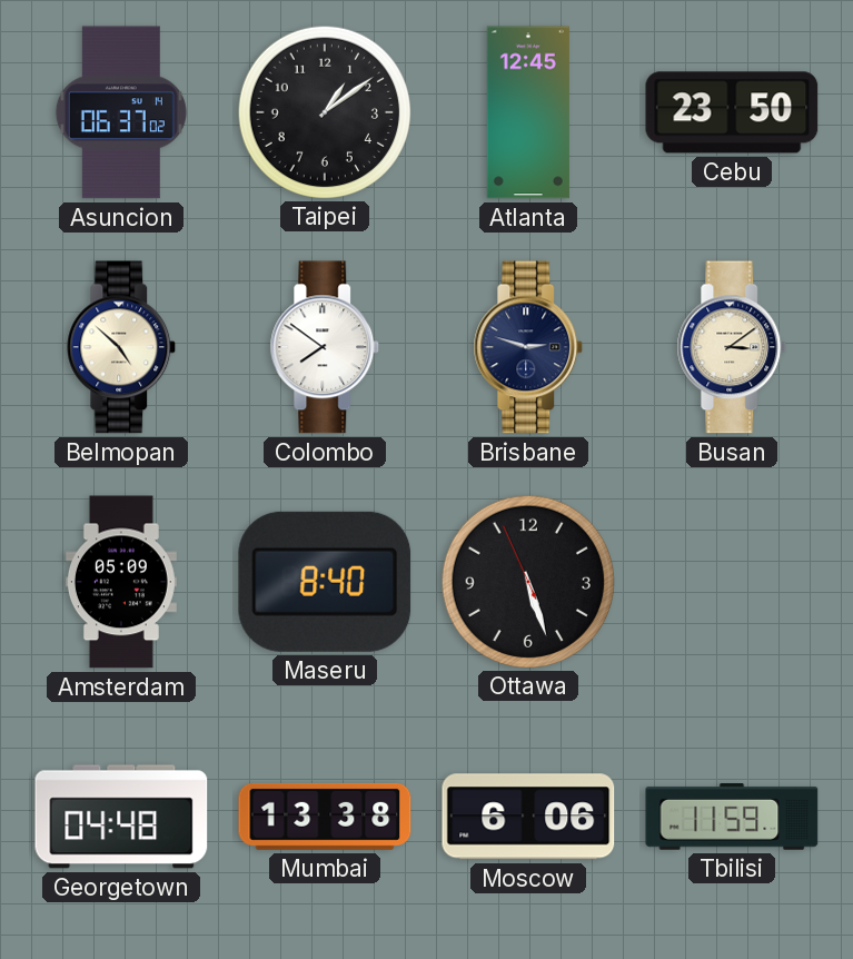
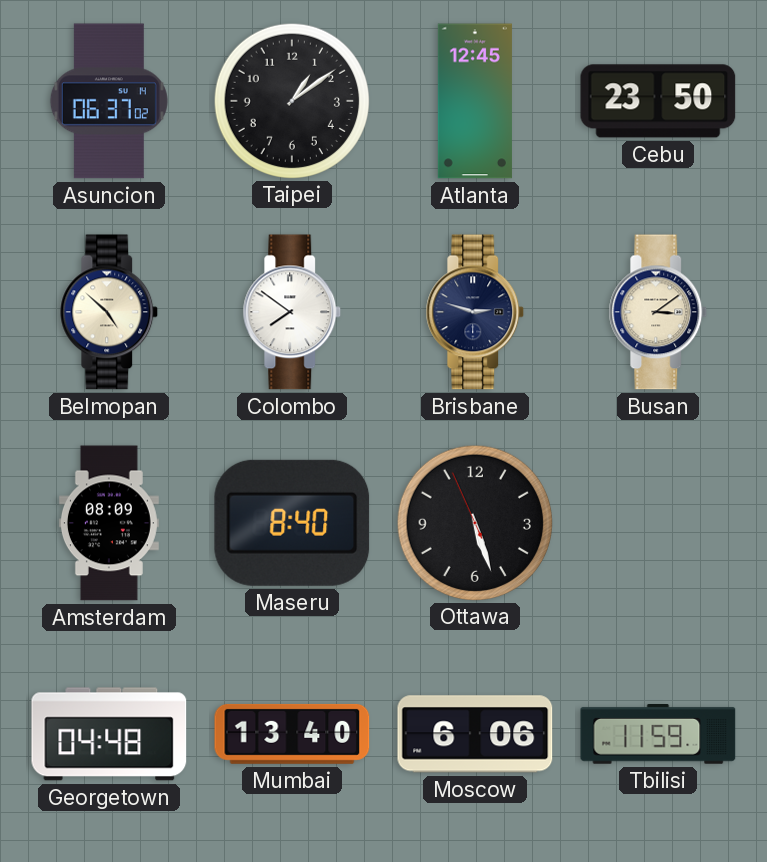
Amsterdam: 05:09 -> 08:09
Mumbai: 13:38 -> 13:40
